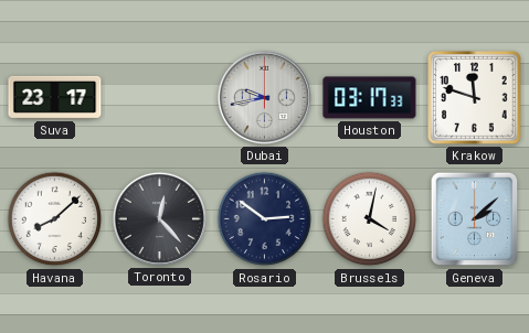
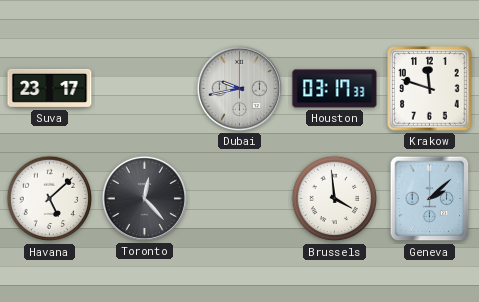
Havana: 8:08 -> 5:08
Rosario: 2:51 -> none
Brussels: 4:02 -> 3:59
